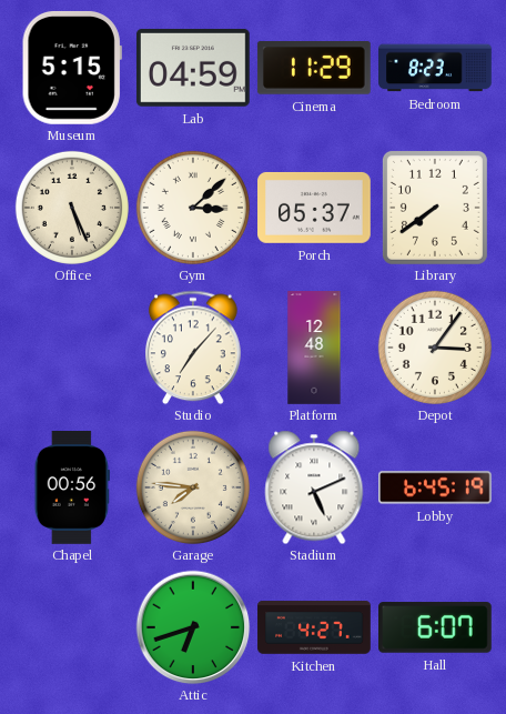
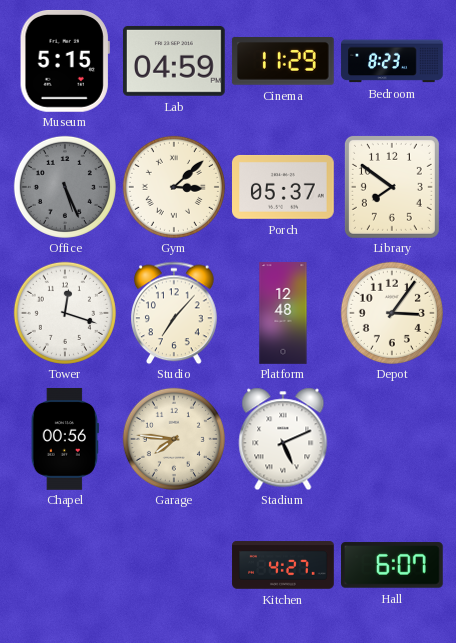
Office dial: cream -> grey
Library: 7:39 -> 7:51
Tower: none -> 12:18
Lobby: 6:45 -> none
Attic: 6:42 -> none
